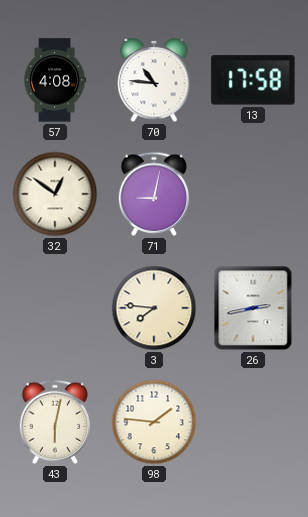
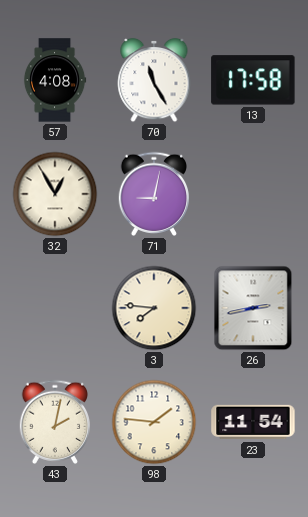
70: 10:46 -> 11:25
32: 12:51 -> 12:55
43: 6:02 -> 2:02
23: none -> 11:54
